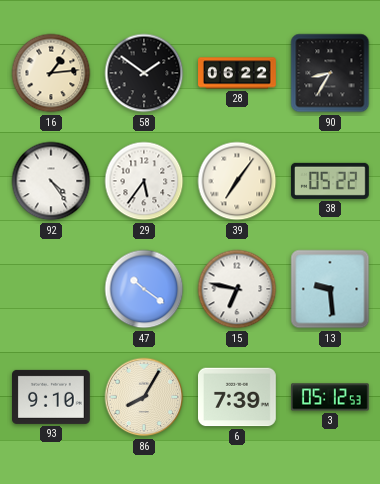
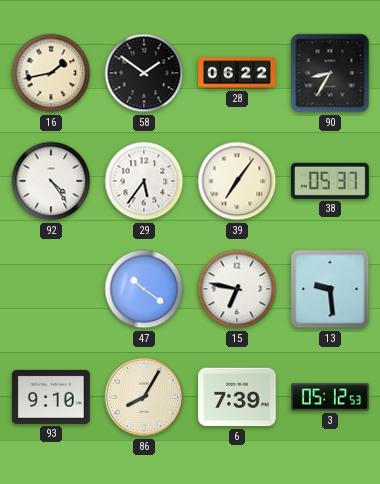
16: 1:14 -> 1:43
38: 05:22 -> 05:37
